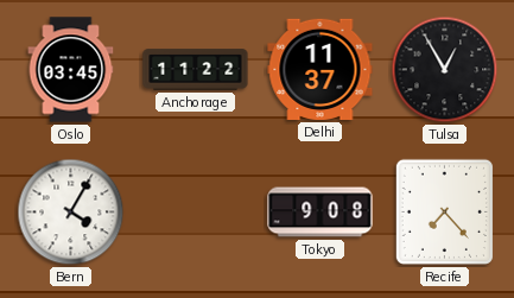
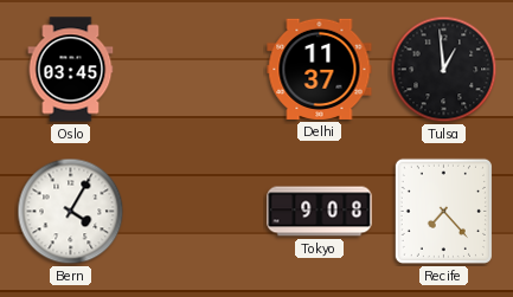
Anchorage: 11:22 -> none
Tulsa: 12:55 -> 12:59
